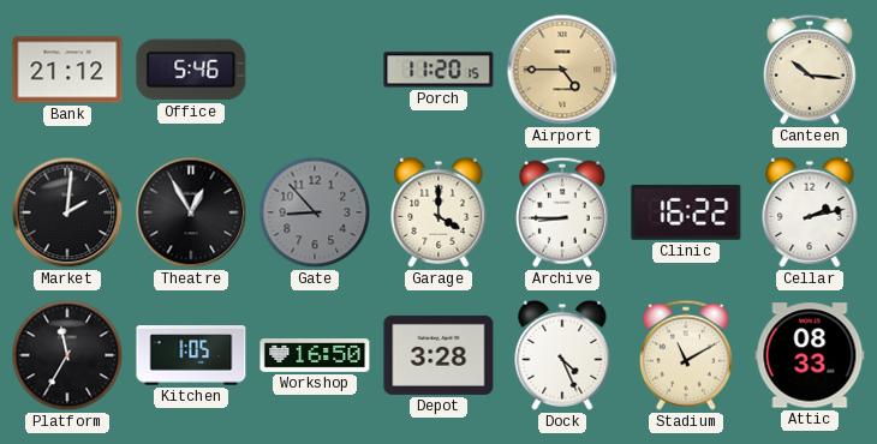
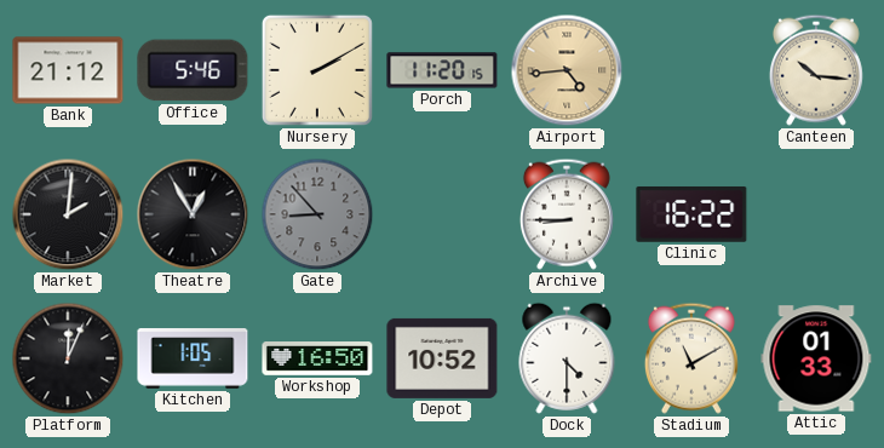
Nursery: none -> 2:10
Airport: 4:45 -> 4:44
Garage: 4:00 -> none
Cellar: 2:13 -> none
Platform: 11:35 -> 12:04
Depot: 3:28 -> 10:52
Dock: 4:26 -> 4:30
Attic: 08:33 -> 01:33
